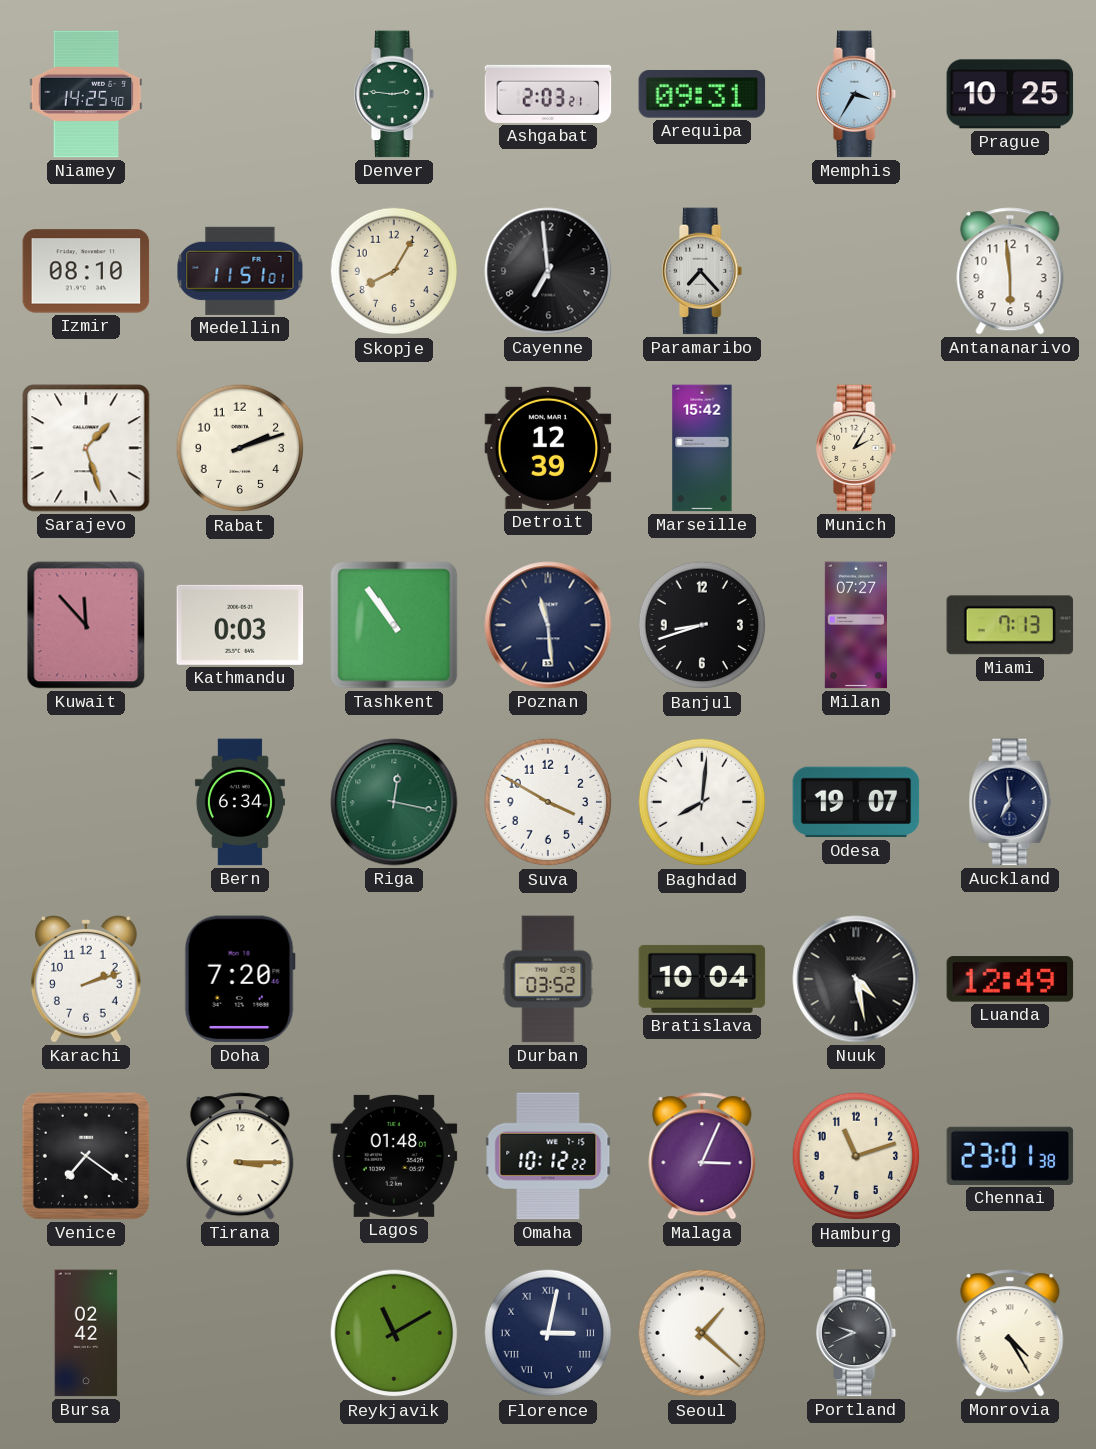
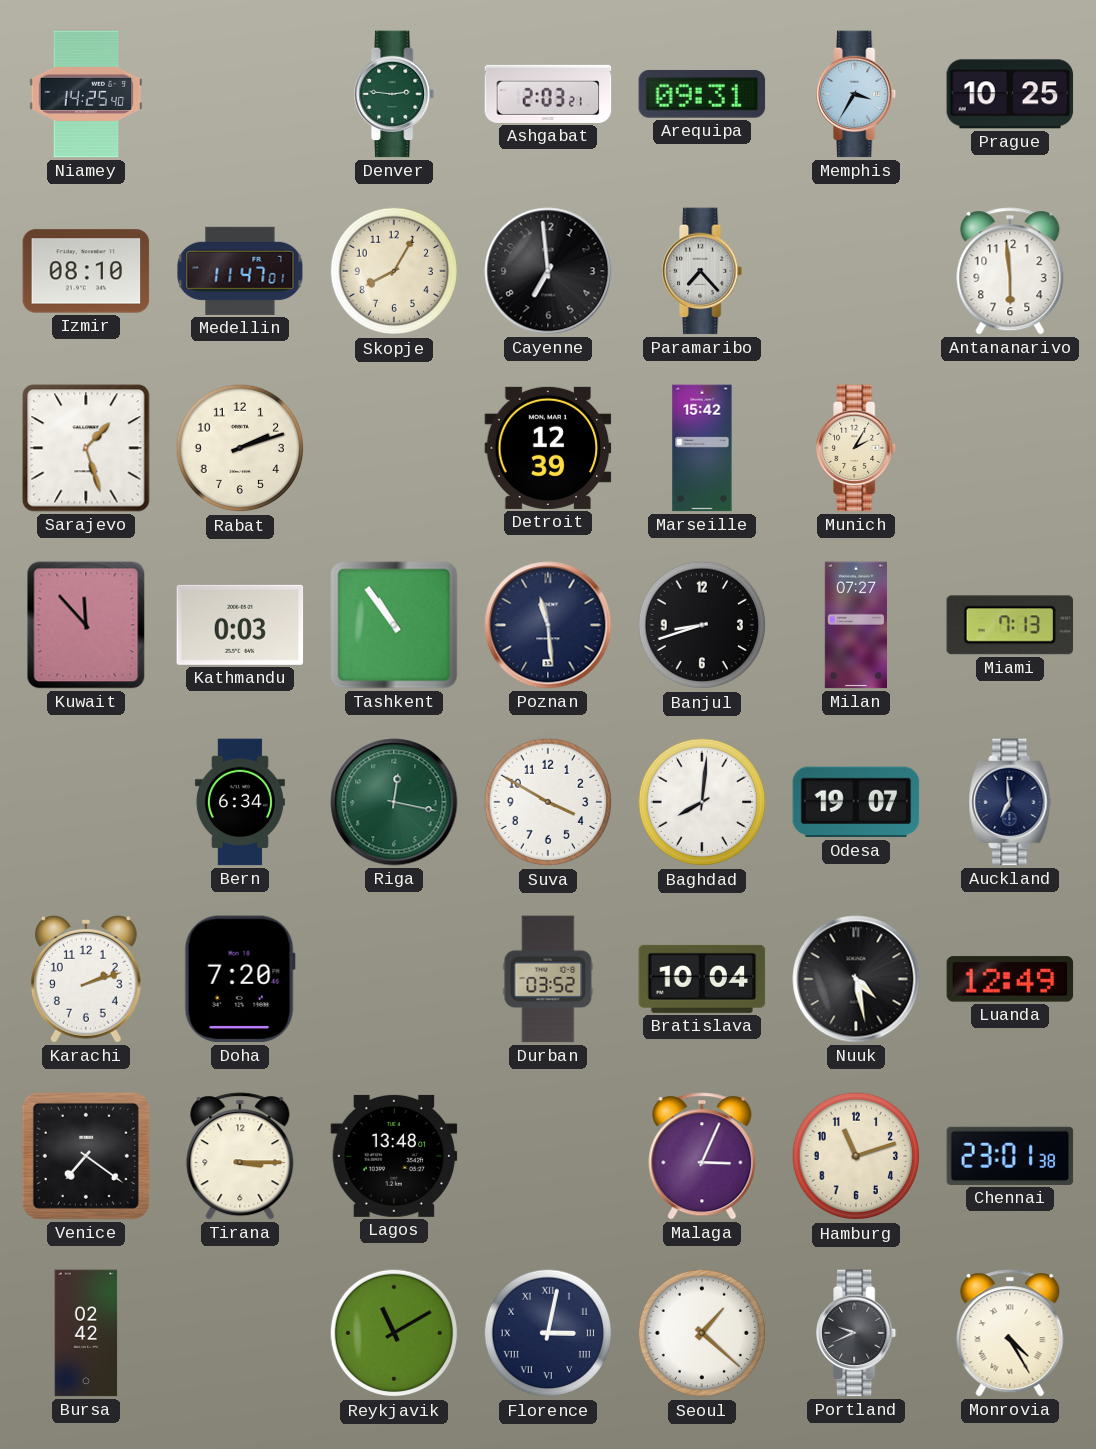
Medellin: 11:51 -> 11:47
Lagos: 01:48 -> 13:48
Omaha: 10:12 -> none
